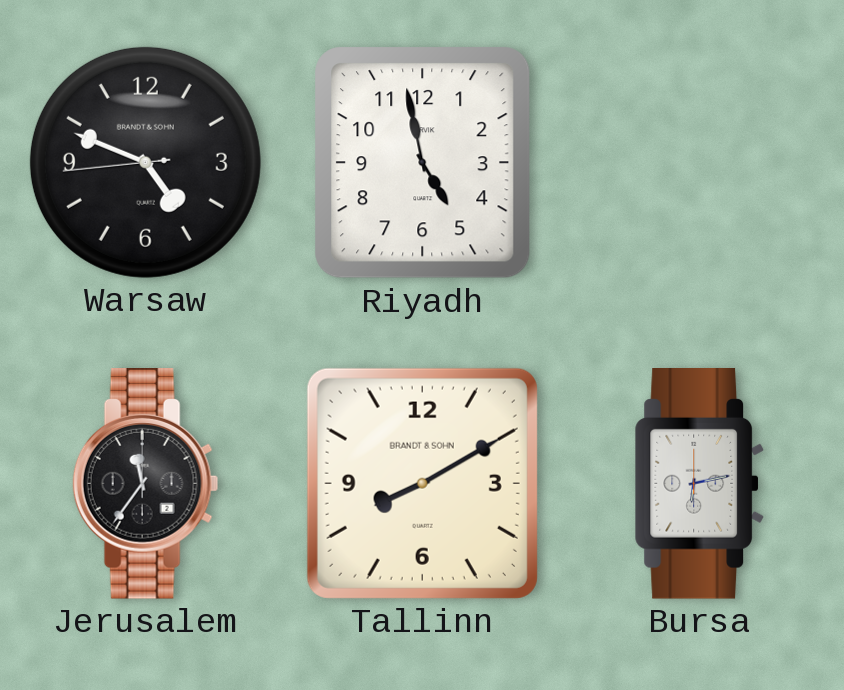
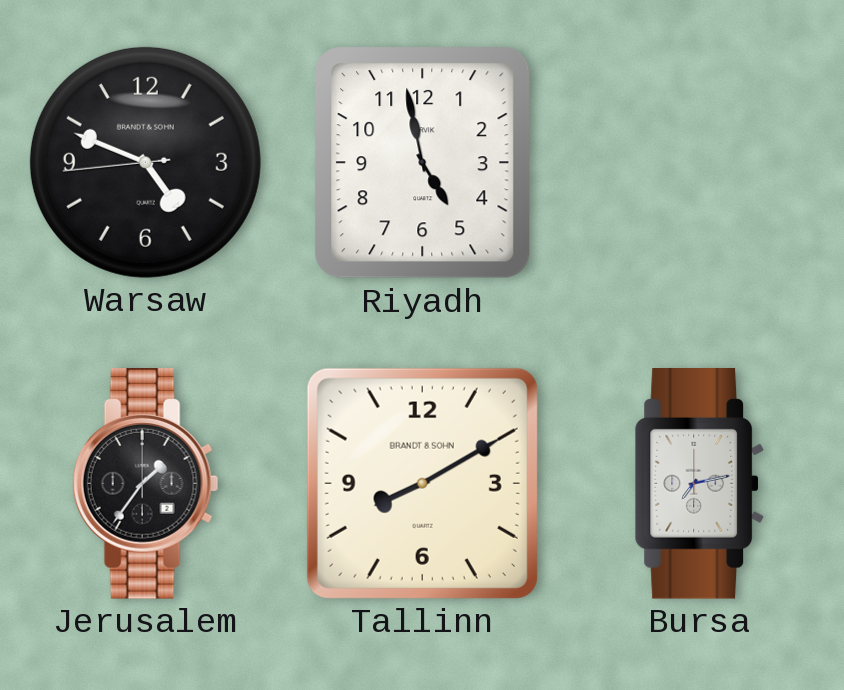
Jerusalem: 11:36 -> 1:36
Bursa: 6:13 -> 7:13
